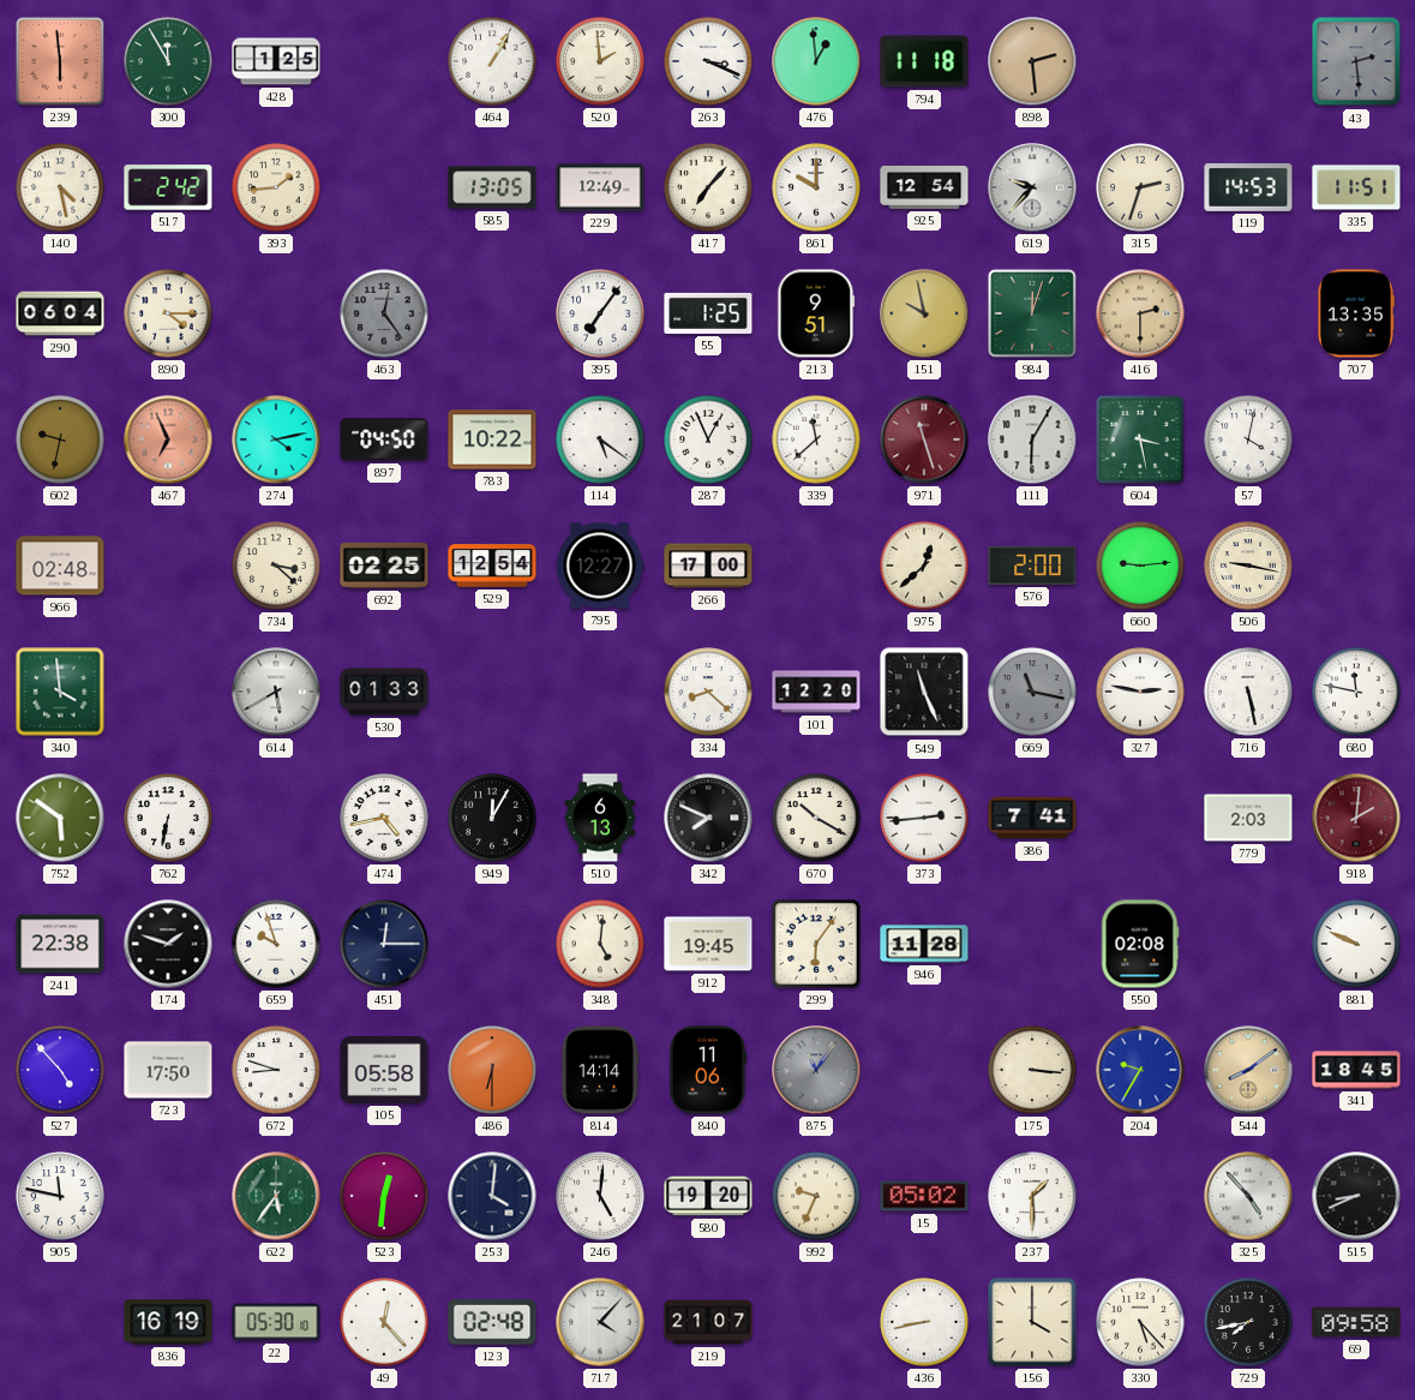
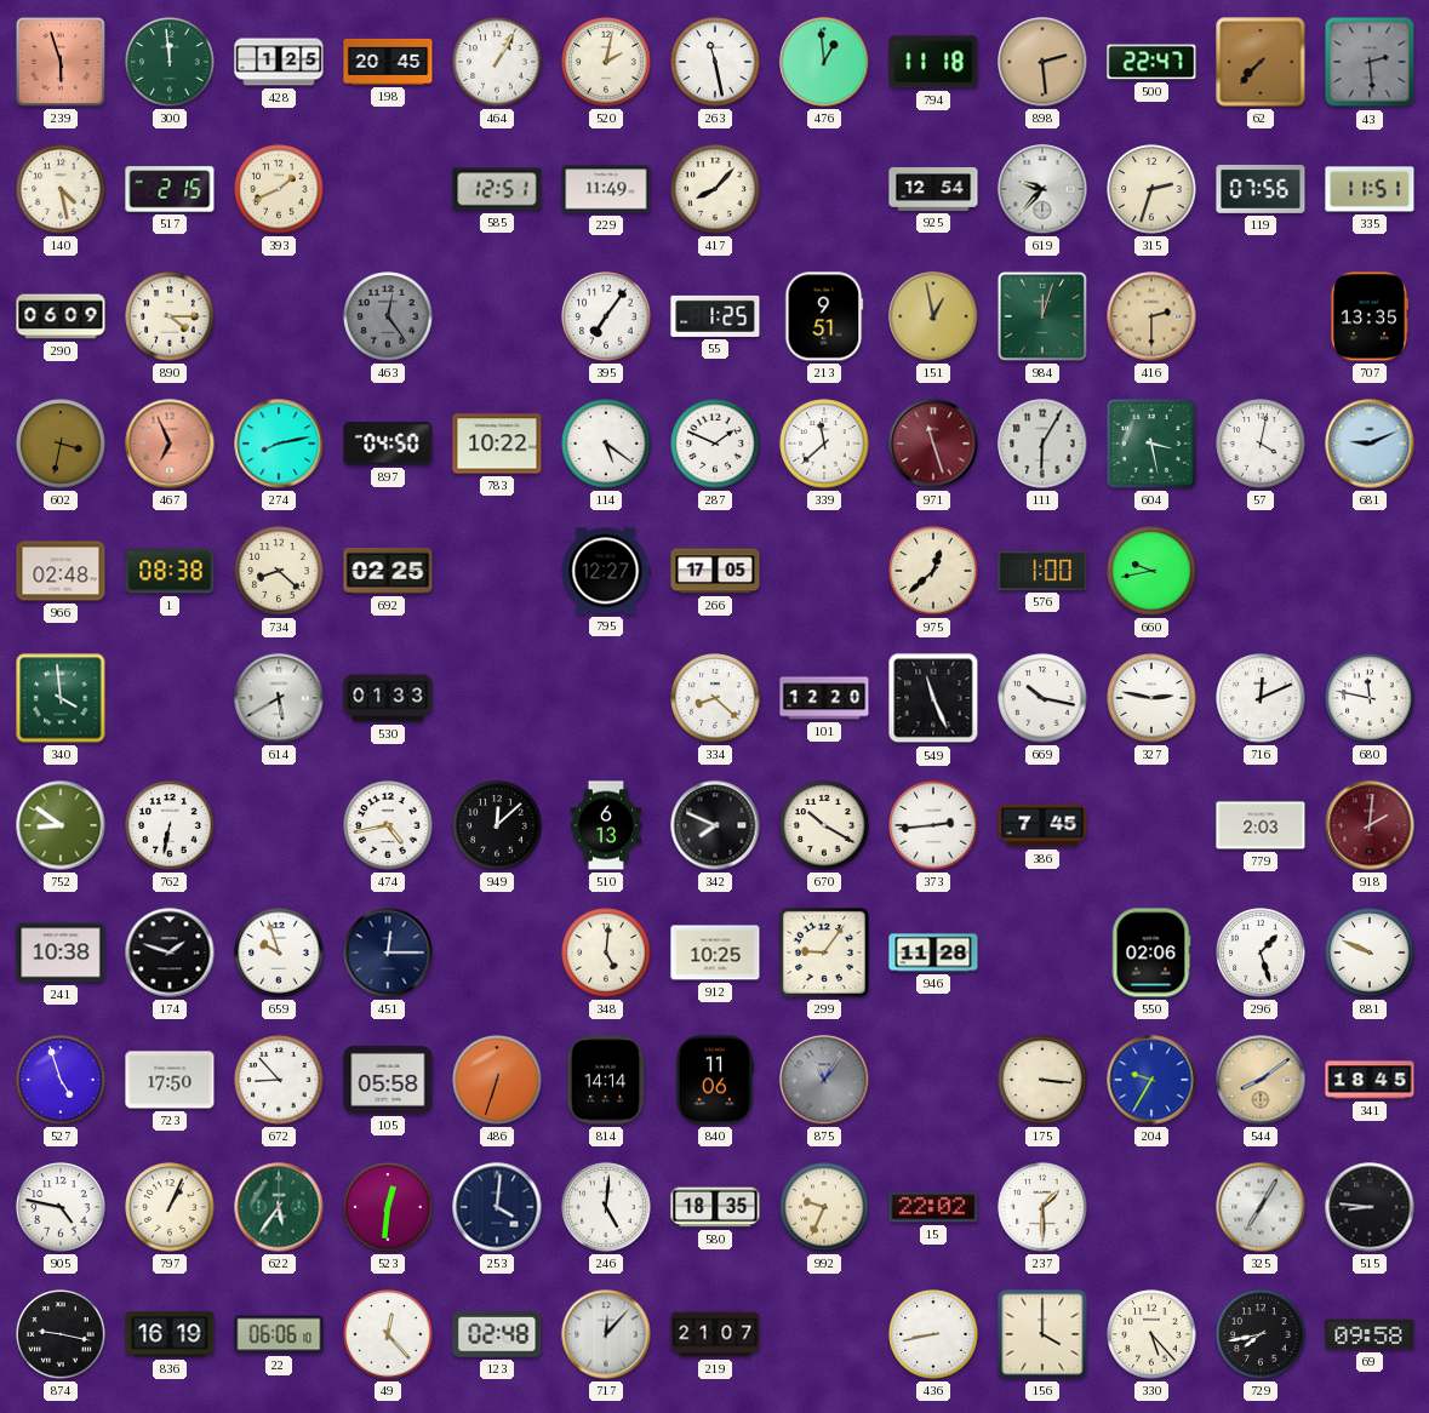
239: 5:59 -> 5:57
300: 11:55 -> 11:59
198: none -> 20:45
520: 1:59 -> 2:02
263: 3:19 -> 11:28
500: none -> 22:47
62: none -> 7:37
517: 2:42 -> 2:15
393: 1:44 -> 1:41
585: 13:05 -> 12:51
229: 12:49 -> 11:49
417: 7:07 -> 8:07
861: 10:00 -> none
119: 14:53 -> 07:56
290: 06:04 -> 06:09
151: 9:58 -> 12:58
602: 9:32 -> 3:32
274: 4:13 -> 8:13
287: 12:56 -> 1:49
681: none -> 9:11
1: none -> 08:38
734: 3:22 -> 8:22
529: 12:54 -> none
266: 17:00 -> 17:05
576: 2:00 -> 1:00
660: 9:14 -> 9:43
506: 9:17 -> none
669: 11:17 -> 10:17
669 dial: grey -> white
716: 5:28 -> 12:11
752: 5:51 -> 8:51
949: 12:05 -> 12:08
386: 7:41 -> 7:45
241: 22:38 -> 10:38
912: 19:45 -> 10:25
299: 6:06 -> 9:06
550: 02:08 -> 02:06
296: none -> 1:27
527: 4:53 -> 4:57
672: 8:48 -> 8:53
486: 6:30 -> 6:33
905: 11:47 -> 4:47
797: none -> 1:04
580: 19:20 -> 18:35
15: 05:02 -> 22:02
325: 4:53 -> 7:05
515: 8:41 -> 8:46
874: none -> 9:17
22: 05:30 -> 06:06
717: 4:07 -> 12:07
